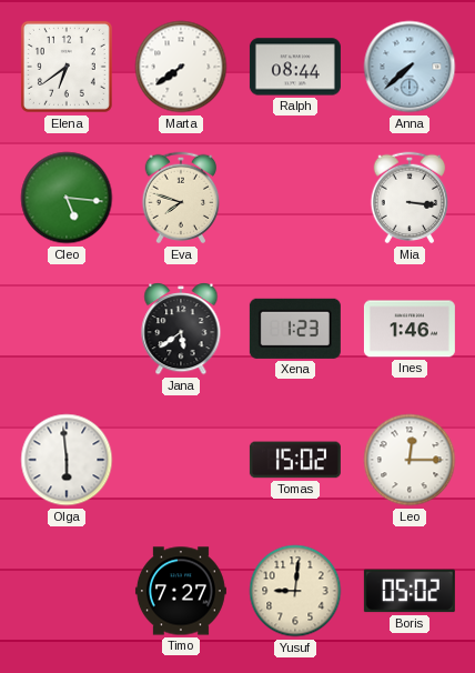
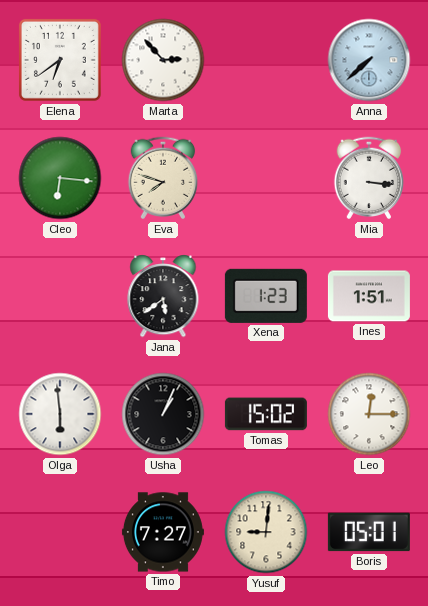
Marta: 7:39 -> 2:53
Ralph: 08:44 -> none
Cleo: 5:16 -> 6:16
Ines: 1:46 -> 1:51
Usha: none -> 1:04
Boris: 05:02 -> 05:01
